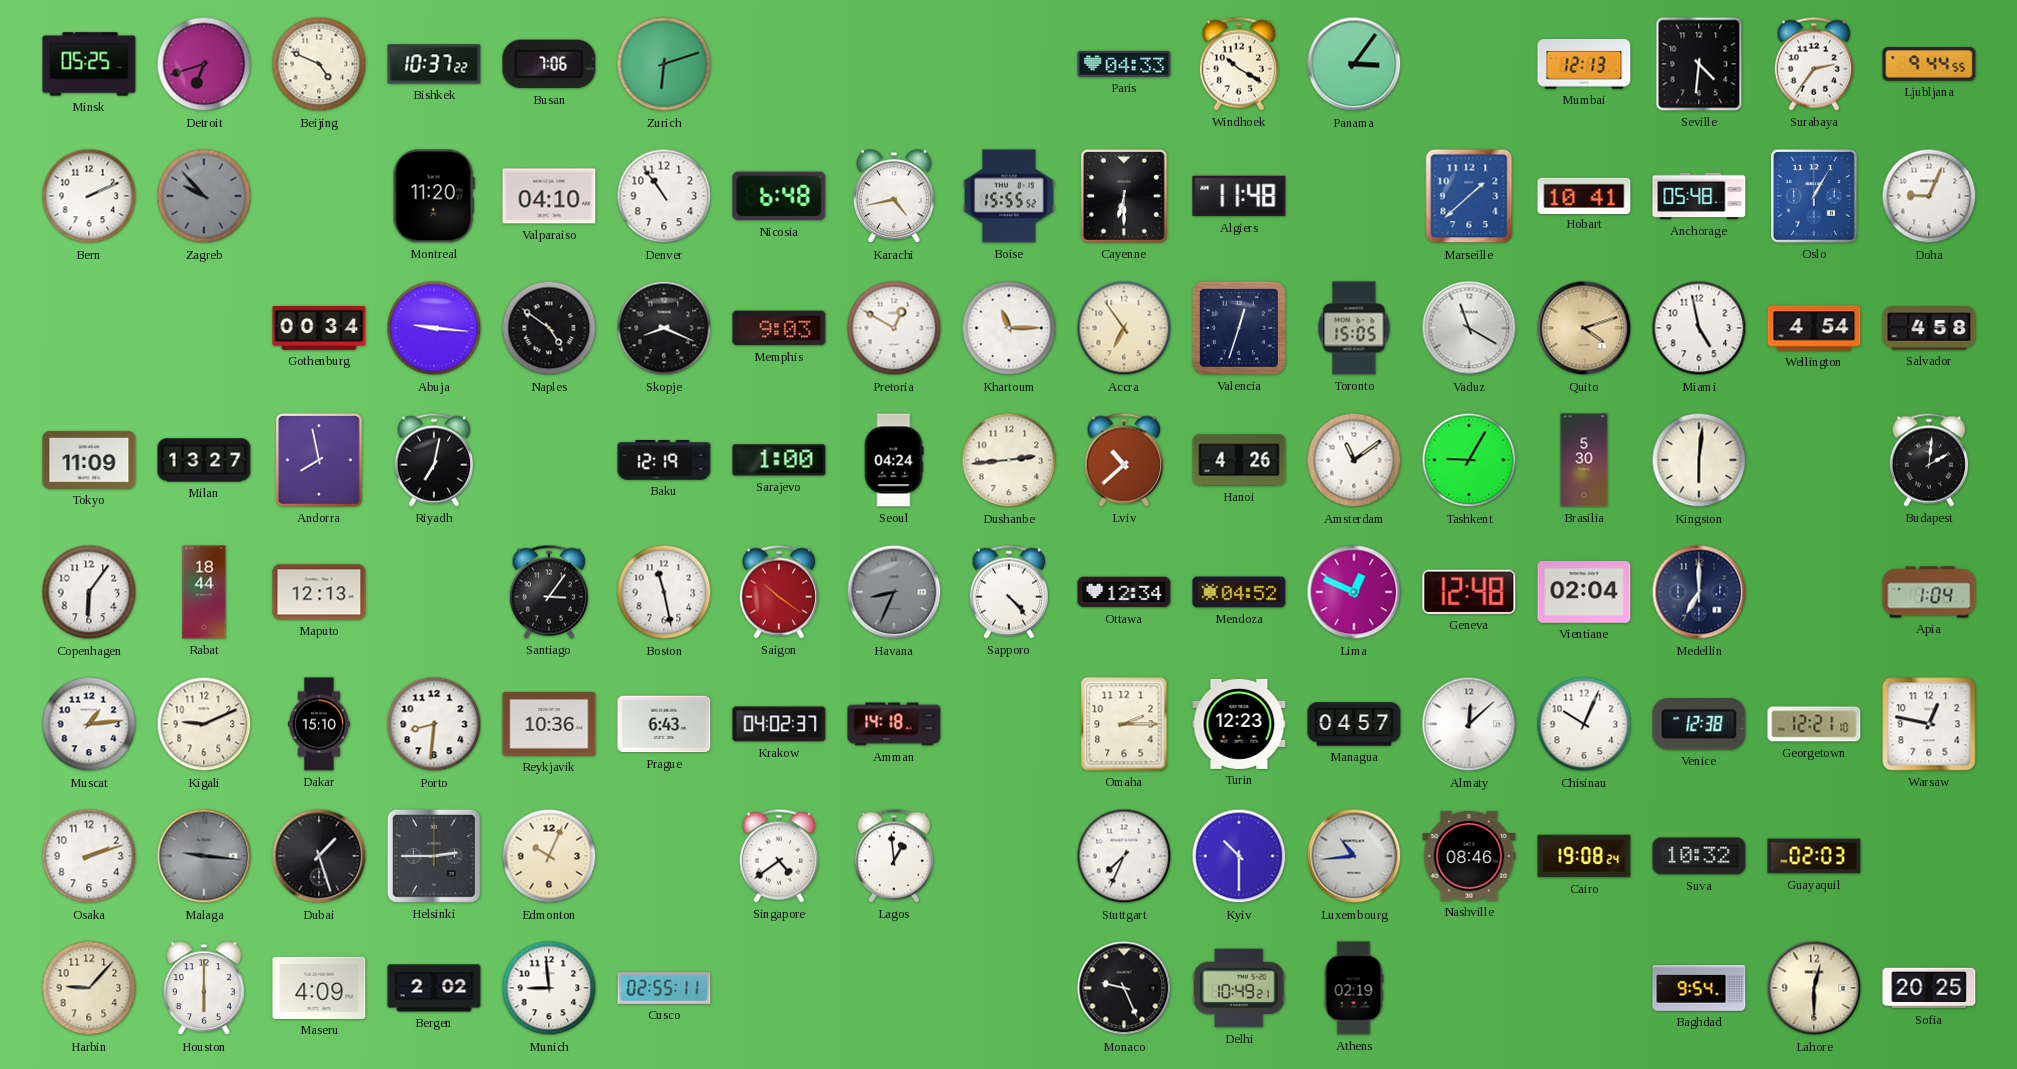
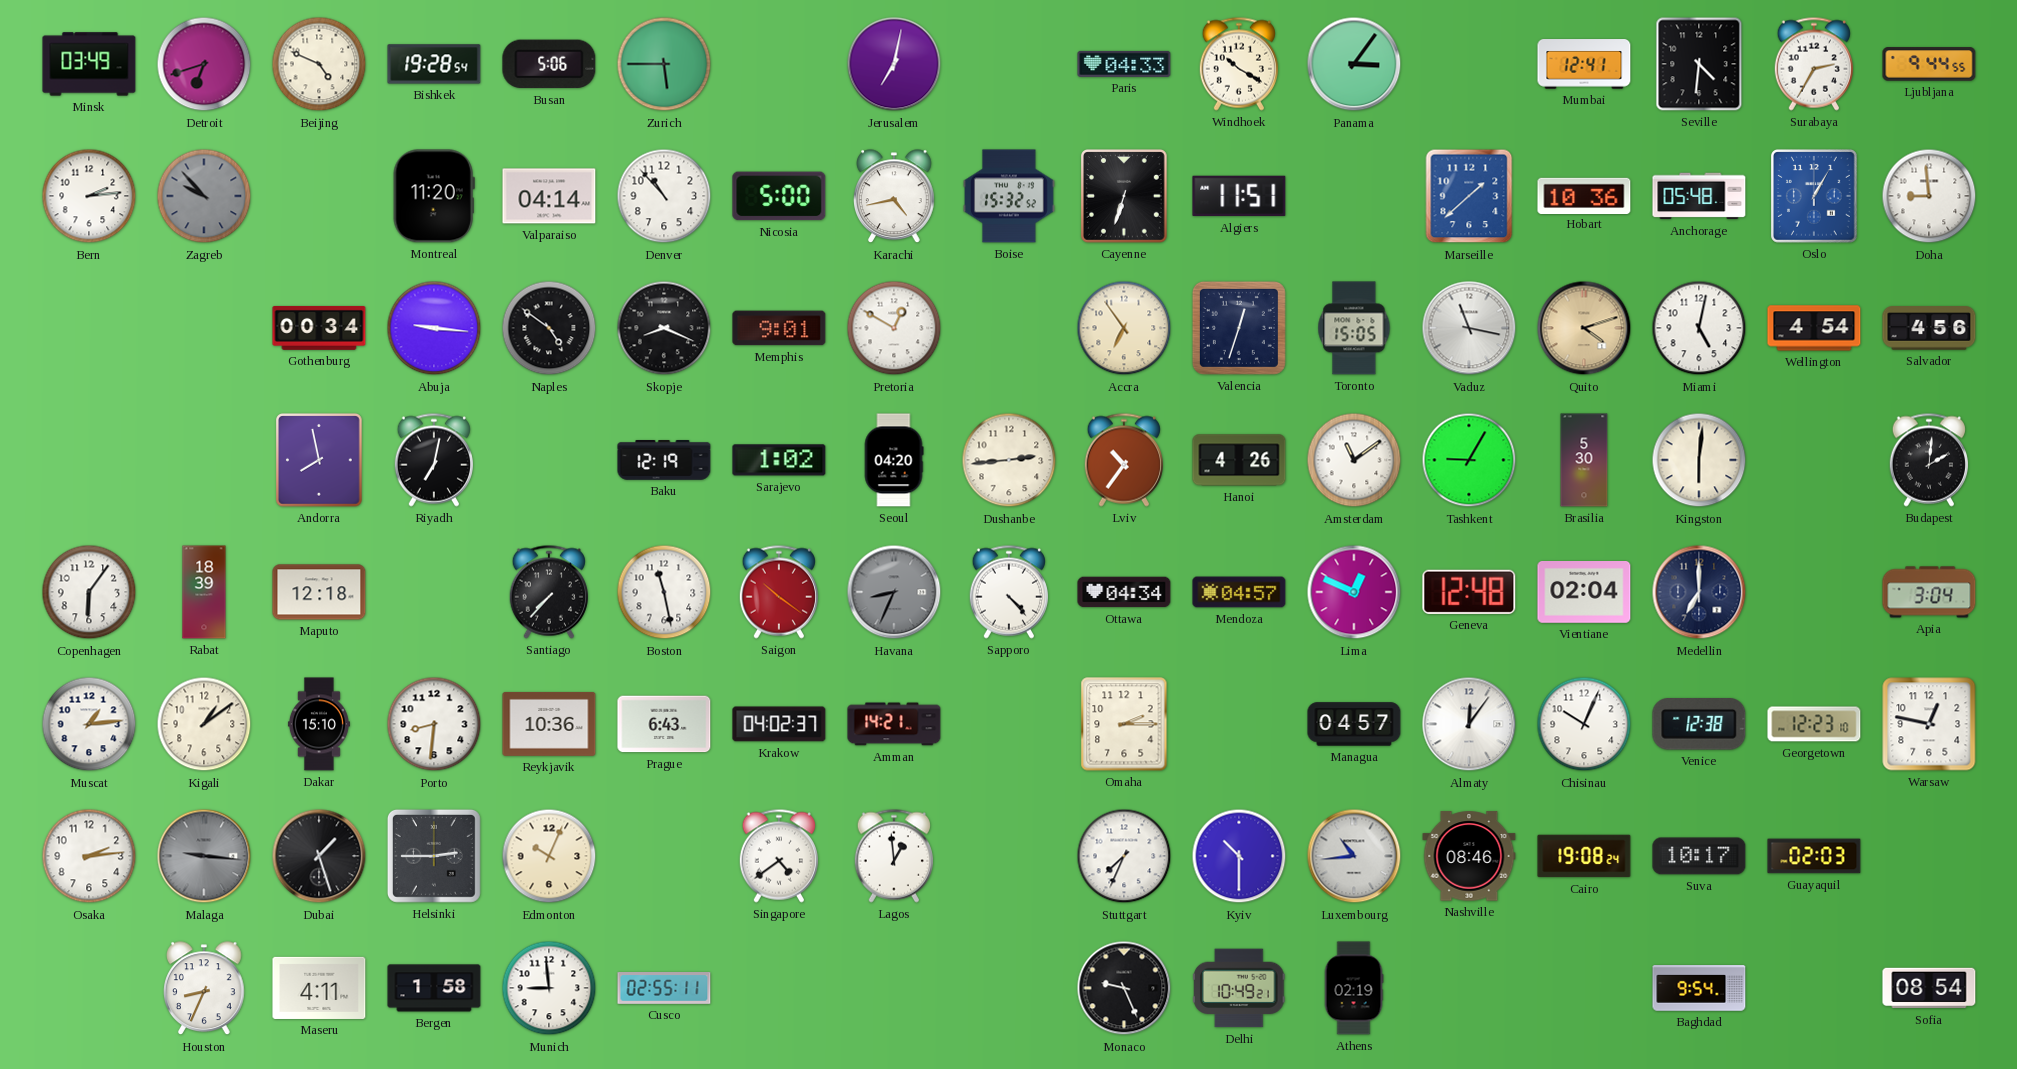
Minsk: 05:25 -> 03:49
Bishkek: 10:37 -> 19:28
Busan: 7:06 -> 5:06
Zurich: 6:12 -> 5:45
Jerusalem: none -> 7:02
Mumbai: 12:13 -> 12:41
Surabaya: 2:36 -> 2:35
Bern: 2:11 -> 2:14
Valparaiso: 04:10 -> 04:14
Denver: 10:54 -> 10:53
Nicosia: 6:48 -> 5:00
Boise: 15:55 -> 15:32
Cayenne: 6:30 -> 6:33
Algiers: 11:48 -> 11:51
Hobart: 10:41 -> 10:36
Doha: 9:04 -> 8:59
Memphis: 9:03 -> 9:01
Khartoum: 11:15 -> none
Vaduz: 11:20 -> 11:17
Miami: 4:58 -> 5:02
Salvador: 4:58 -> 4:56
Tokyo: 11:09 -> none
Milan: 13:27 -> none
Sarajevo: 1:00 -> 1:02
Seoul: 04:24 -> 04:20
Lviv: 10:38 -> 10:36
Rabat: 18:44 -> 18:39
Maputo: 12:13 -> 12:18
Santiago: 3:06 -> 7:37
Ottawa: 12:34 -> 04:34
Mendoza: 04:52 -> 04:57
Apia: 1:04 -> 3:04
Kigali: 9:11 -> 1:09
Amman: 14:18 -> 14:21
Turin: 12:23 -> none
Almaty: 12:08 -> 12:06
Georgetown: 12:21 -> 12:23
Osaka: 2:12 -> 2:14
Suva: 10:32 -> 10:17
Harbin: 9:07 -> none
Houston: 6:00 -> 8:34
Maseru: 4:09 -> 4:11
Bergen: 2:02 -> 1:58
Lahore: 12:30 -> none
Sofia: 20:25 -> 08:54
